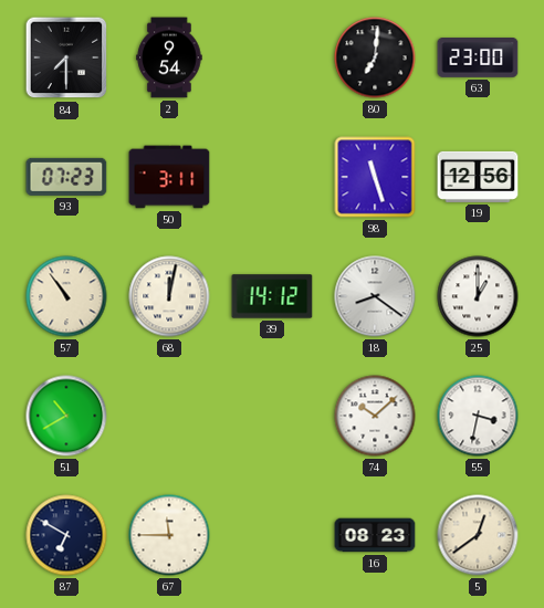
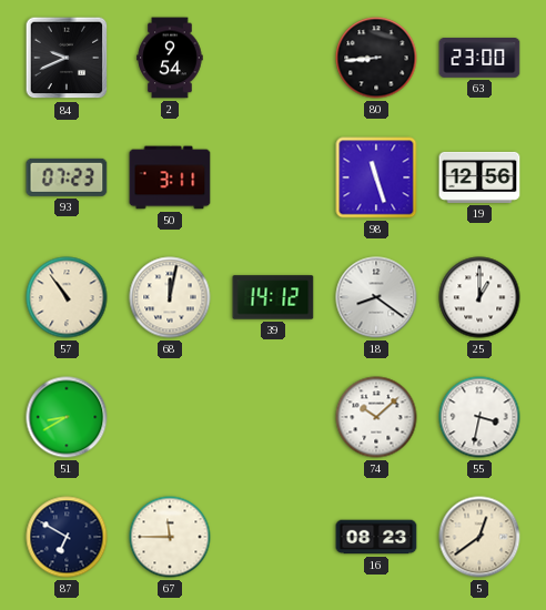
84: 7:30 -> 9:41
80: 7:01 -> 8:44
51: 10:40 -> 8:40
